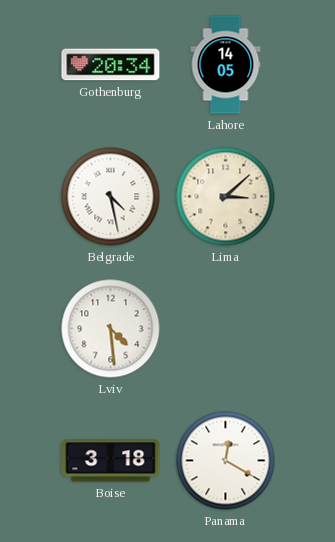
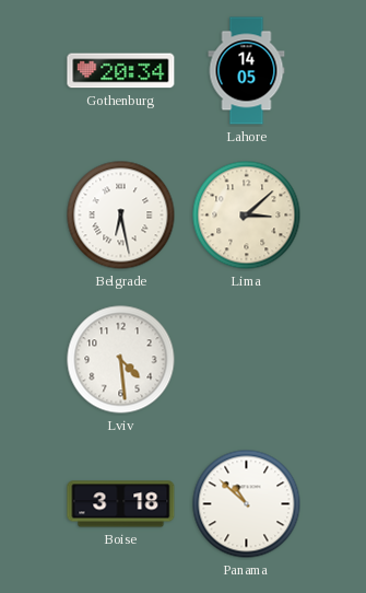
Belgrade: 4:28 -> 6:28
Panama: 12:20 -> 10:52
